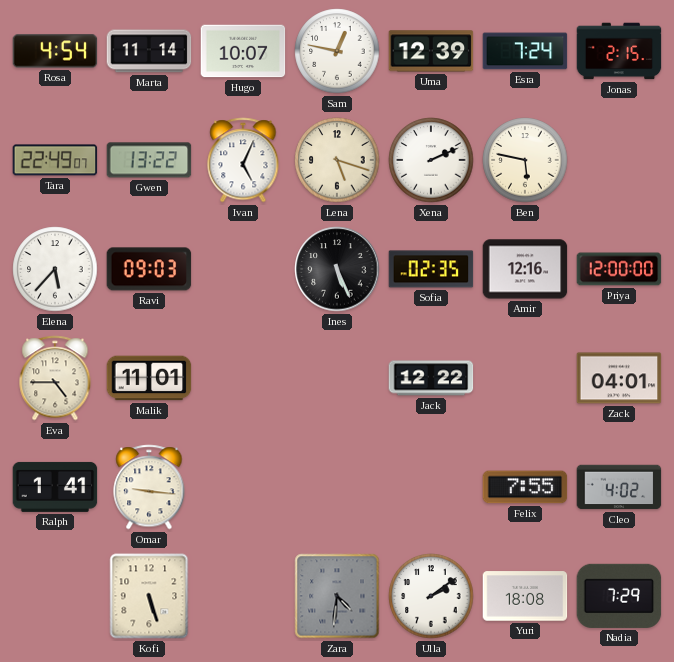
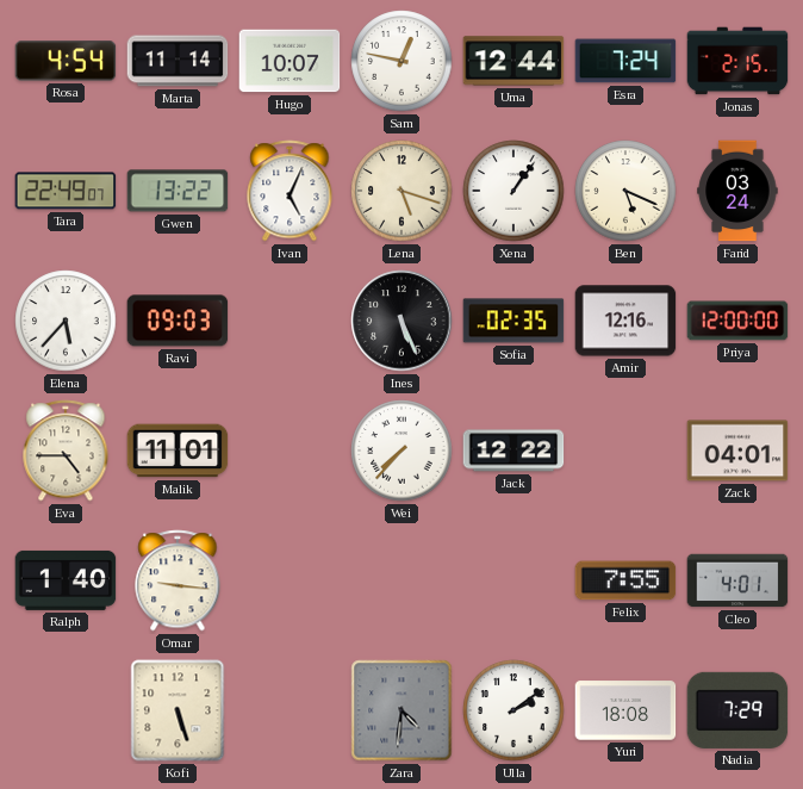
Uma: 12:39 -> 12:44
Xena: 2:11 -> 1:06
Ben: 5:47 -> 5:19
Farid: none -> 03:24
Wei: none -> 7:37
Ralph: 1:41 -> 1:40
Cleo: 4:02 -> 4:01
